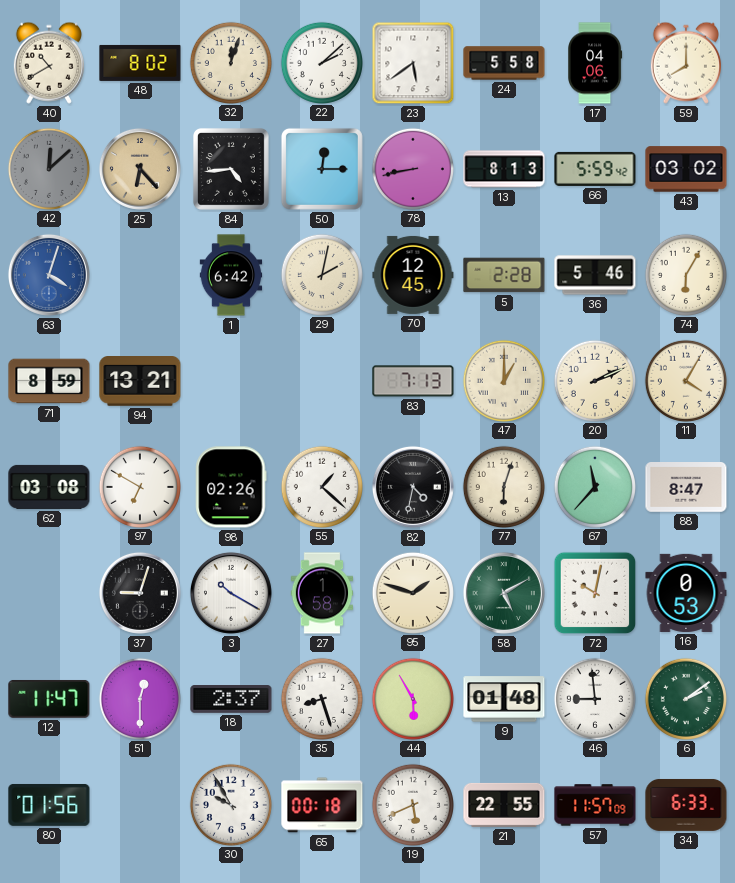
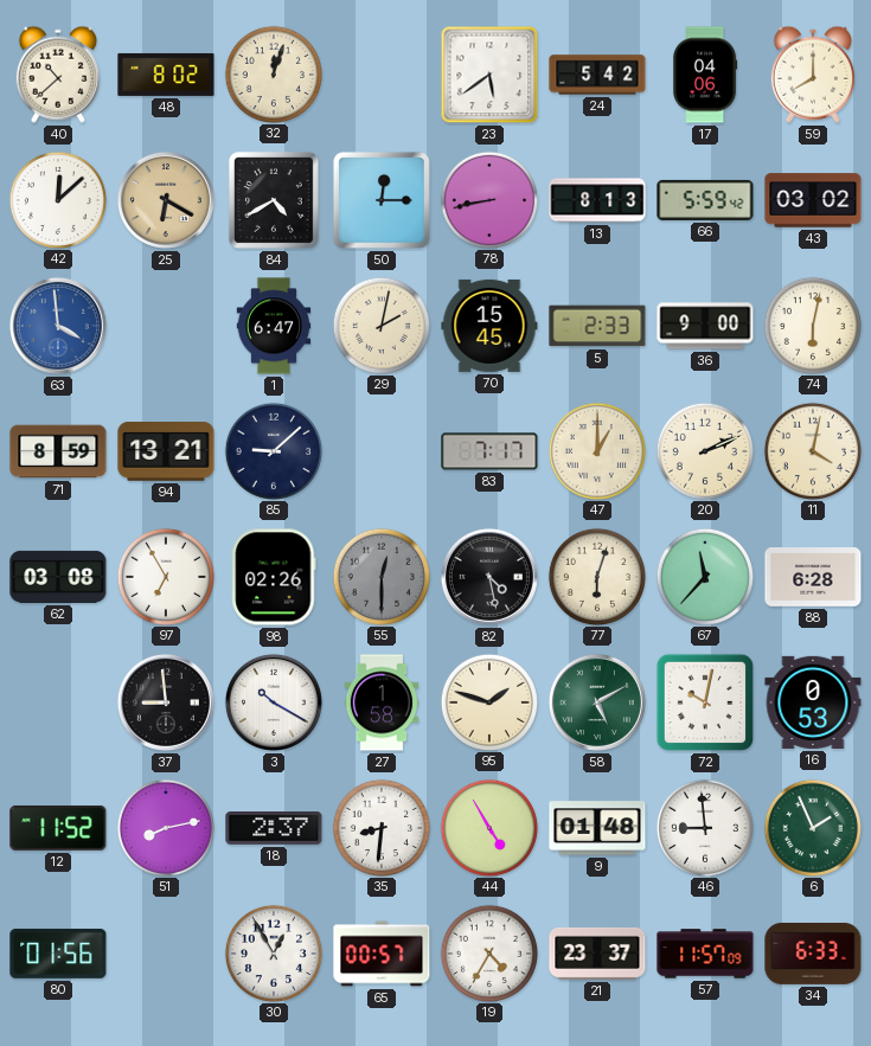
40: 10:40 -> 10:38
22: 2:08 -> none
24: 5:58 -> 5:42
42 dial: grey -> white
25: 6:23 -> 6:20
84: 4:44 -> 4:40
63: 4:03 -> 3:59
1: 6:42 -> 6:47
70: 12:45 -> 15:45
5: 2:28 -> 2:33
36: 5:46 -> 9:00
74: 6:05 -> 6:02
85: none -> 9:08
83: 7:13 -> 7:17
11: 4:05 -> 4:02
97: 6:50 -> 6:55
55: 1:22 -> 12:30
55 dial: white -> grey
82: 4:32 -> 4:28
88: 8:47 -> 6:28
37: 9:03 -> 8:59
12: 11:47 -> 11:52
51: 12:30 -> 8:13
35: 8:27 -> 8:31
44: 5:55 -> 4:55
6: 2:09 -> 1:56
30: 9:55 -> 12:55
65: 00:18 -> 00:57
19: 5:41 -> 4:35
21: 22:55 -> 23:37
